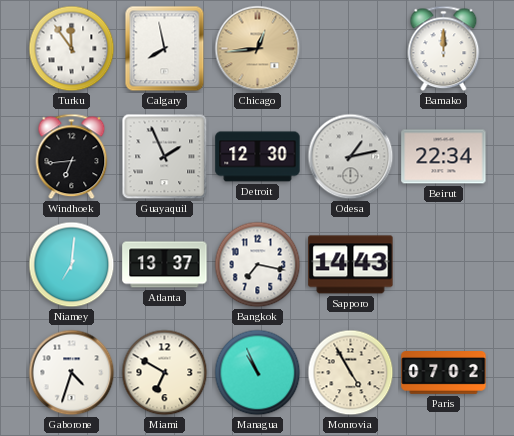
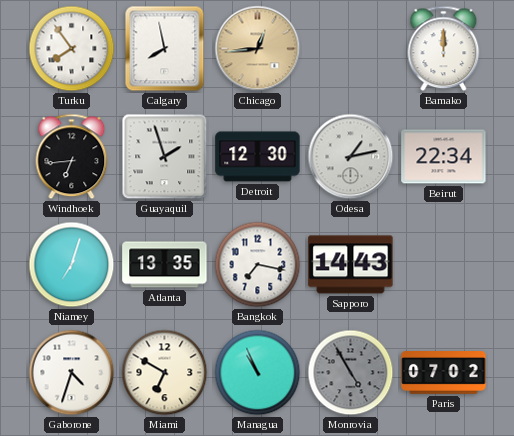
Turku: 11:54 -> 7:54
Guayaquil: 1:56 -> 1:57
Niamey: 7:01 -> 7:03
Atlanta: 13:37 -> 13:35
Monrovia dial: cream -> grey
